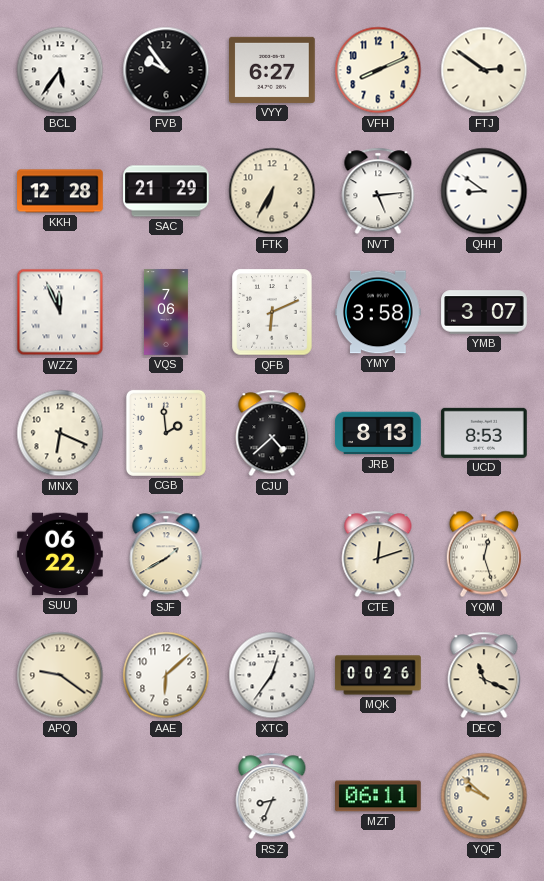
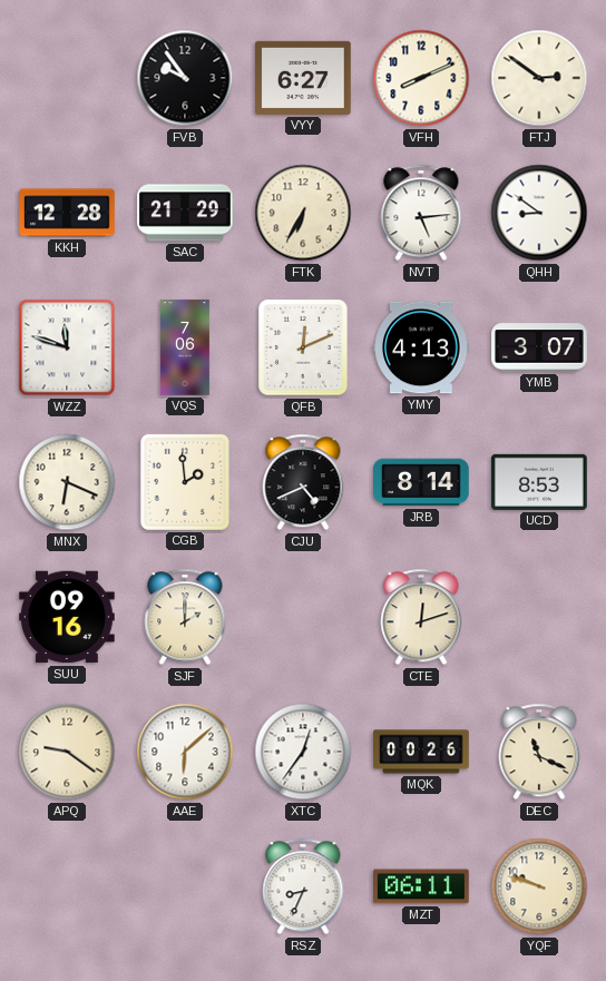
BCL: 5:36 -> none
WZZ: 11:56 -> 11:48
QFB: 6:11 -> 12:11
YMY: 3:58 -> 4:13
CJU: 4:38 -> 4:41
JRB: 8:13 -> 8:14
SUU: 06:22 -> 09:16
SJF: 1:40 -> 2:00
YQM: 12:27 -> none
YQF: 9:52 -> 9:48
